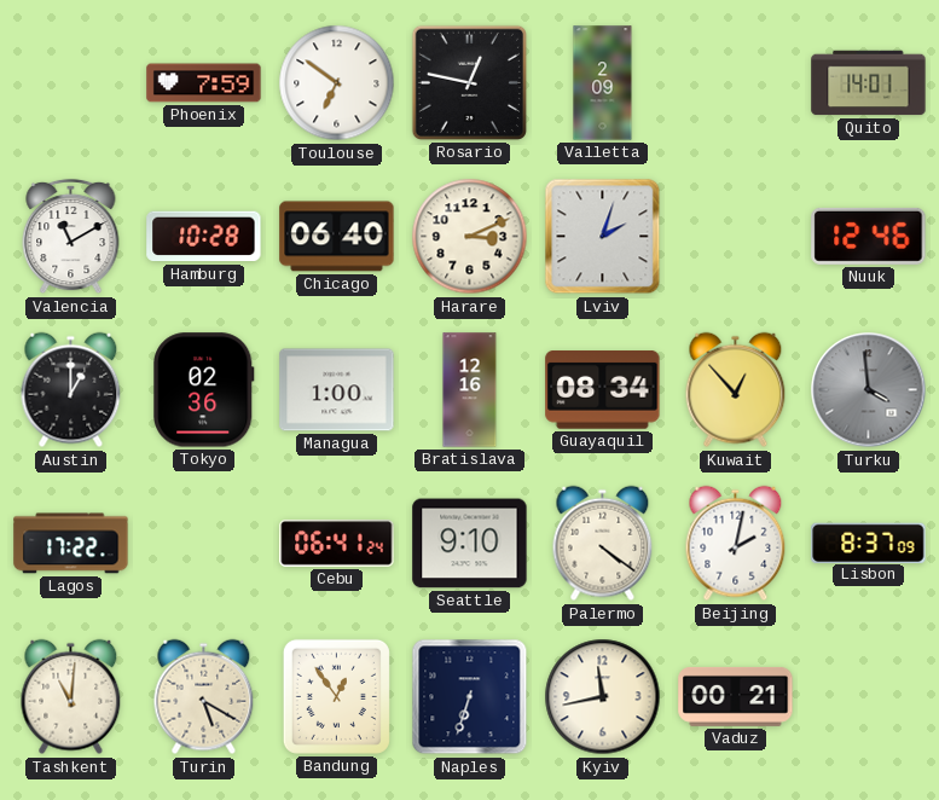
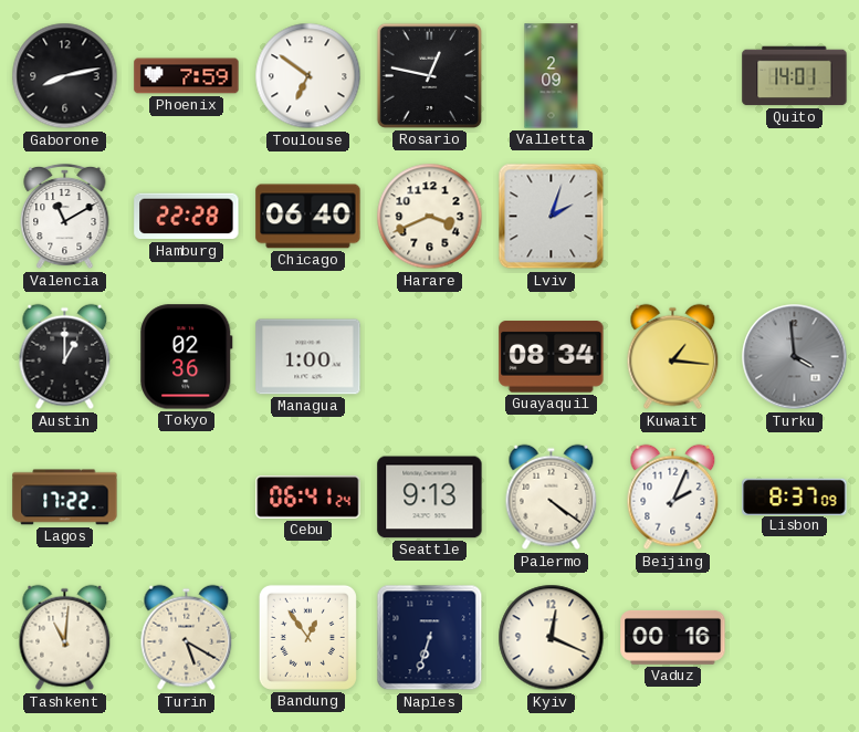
Gaborone: none -> 8:13
Hamburg: 10:28 -> 22:28
Harare: 3:11 -> 3:41
Nuuk: 12:46 -> none
Bratislava: 12:16 -> none
Kuwait: 12:53 -> 1:16
Seattle: 9:10 -> 9:13
Beijing: 2:02 -> 2:04
Kyiv: 11:43 -> 12:19
Vaduz: 00:21 -> 00:16
